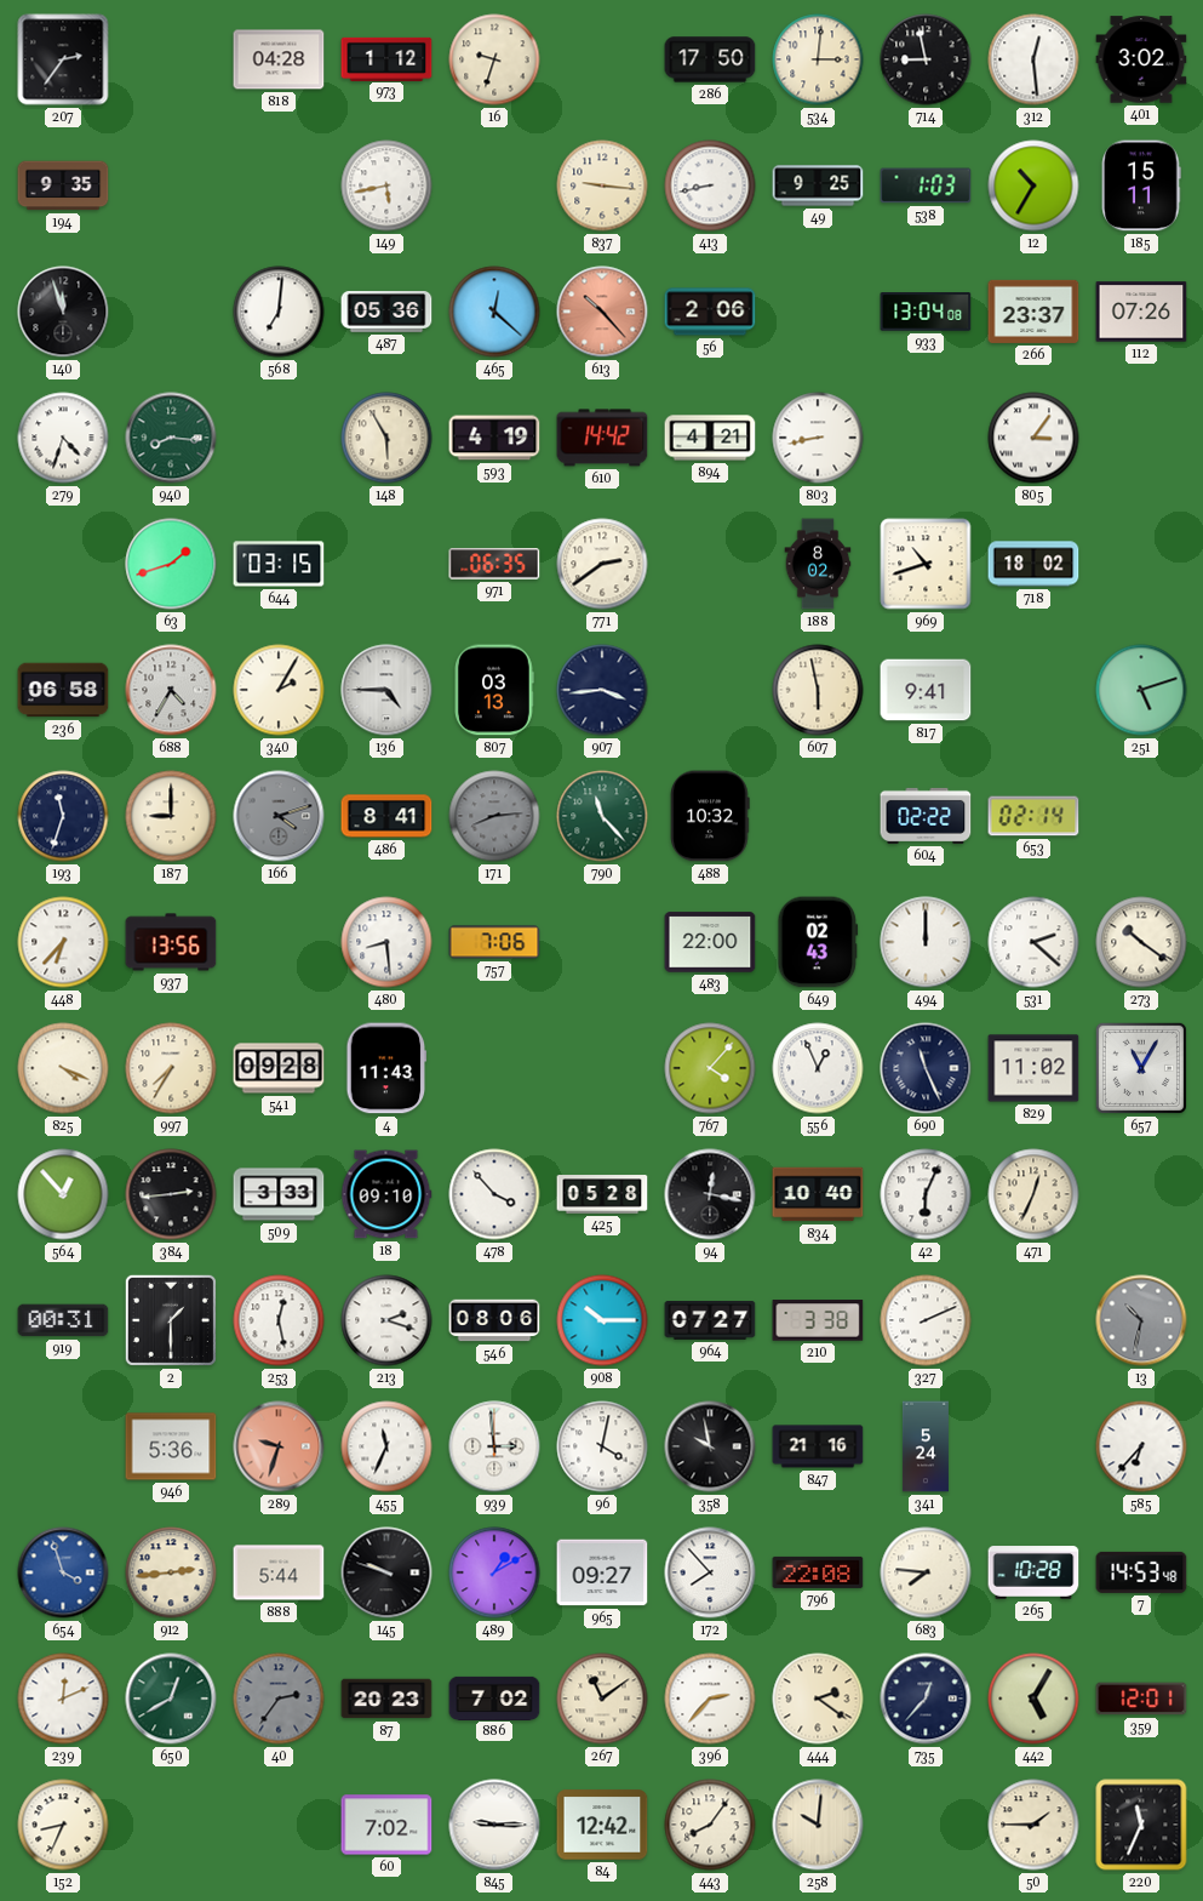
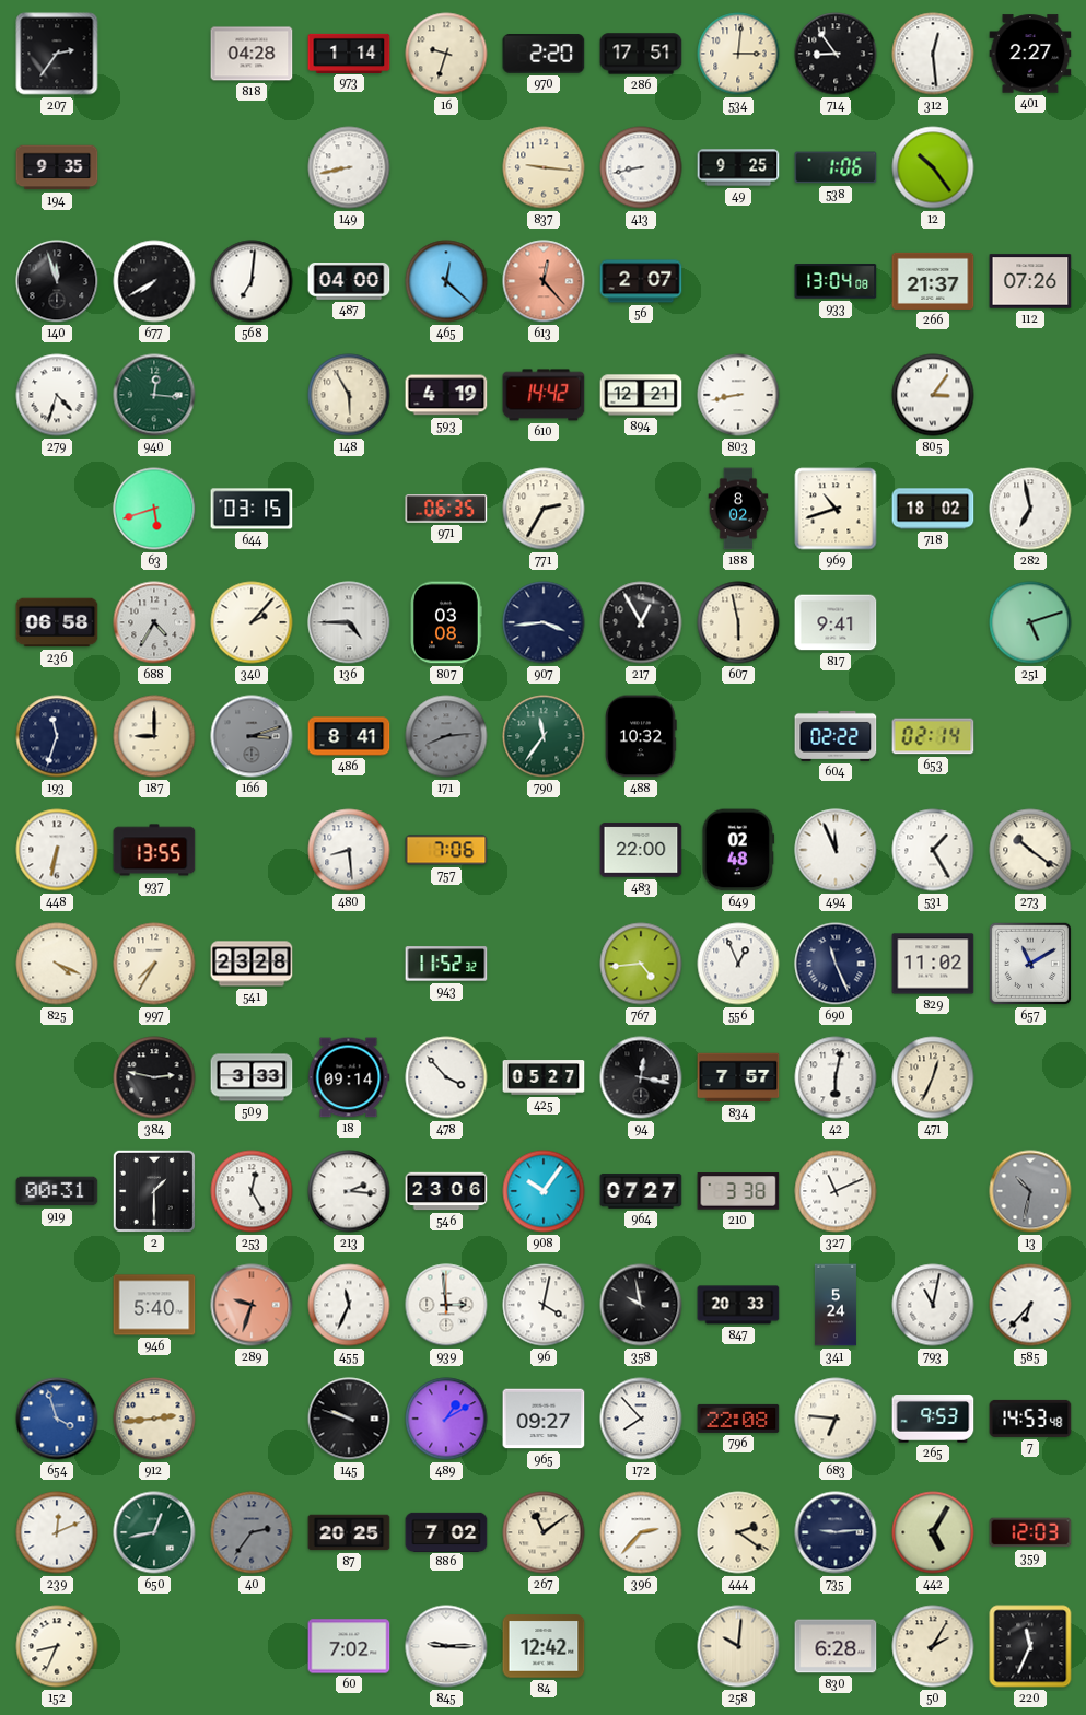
973: 1:12 -> 1:14
970: none -> 2:20
286: 17:50 -> 17:51
714: 8:58 -> 8:54
401: 3:02 -> 2:27
149: 5:43 -> 8:43
538: 1:03 -> 1:06
12: 10:35 -> 10:24
185: 15:11 -> none
677: none -> 7:40
487: 05:36 -> 04:00
613: 10:23 -> 12:23
56: 2:06 -> 2:07
266: 23:37 -> 21:37
940: 8:16 -> 12:16
894: 4:21 -> 12:21
63: 1:42 -> 5:42
771: 2:39 -> 2:35
282: none -> 6:58
340: 2:05 -> 2:07
807: 03:13 -> 03:08
217: none -> 12:55
166: 4:12 -> 3:12
790: 11:23 -> 11:36
448: 6:37 -> 6:32
937: 13:56 -> 13:55
649: 02:43 -> 02:48
494: 12:00 -> 11:56
531: 2:22 -> 1:25
541: 09:28 -> 23:28
4: 11:43 -> none
943: none -> 11:52
767: 4:07 -> 4:44
657: 11:05 -> 11:10
564: 12:53 -> none
384: 2:44 -> 2:47
18: 09:10 -> 09:14
425: 05:28 -> 05:27
834: 10:40 -> 7:57
42: 6:04 -> 6:02
253: 12:28 -> 12:25
213: 2:18 -> 2:16
546: 08:06 -> 23:06
908: 10:15 -> 10:06
327: 2:11 -> 11:11
946: 5:36 -> 5:40
847: 21:16 -> 20:33
793: none -> 11:02
888: 5:44 -> none
683: 7:46 -> 6:46
265: 10:28 -> 9:53
650: 12:40 -> 12:43
87: 20:23 -> 20:25
735: 12:37 -> 9:14
359: 12:01 -> 12:03
443: 8:06 -> none
830: none -> 6:28
50: 1:45 -> 2:05
